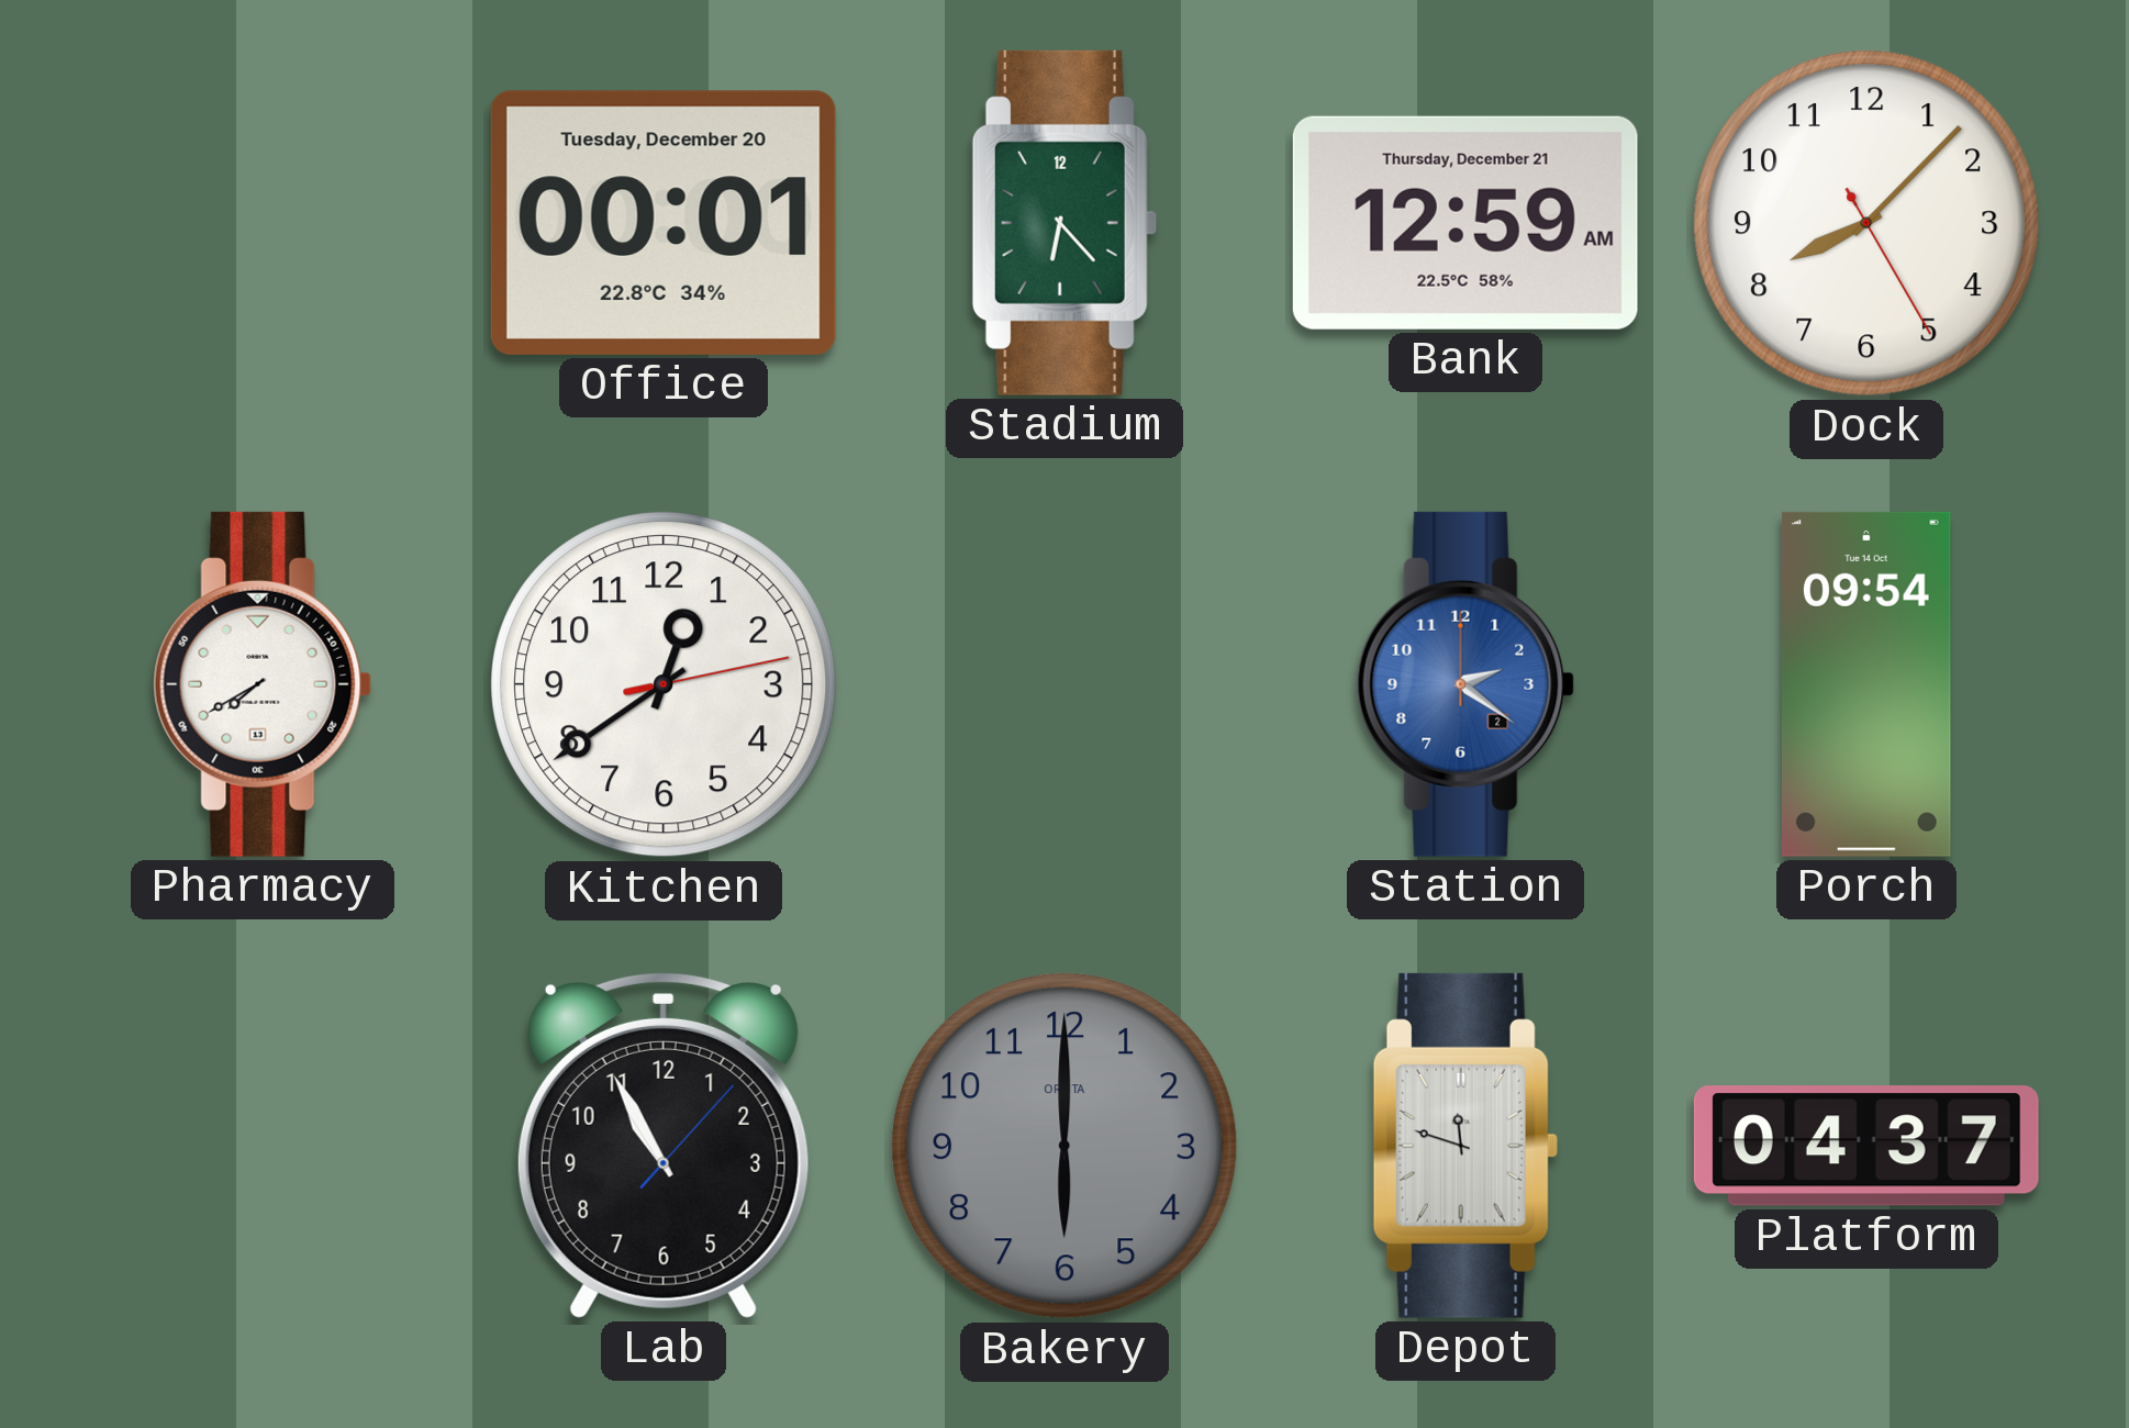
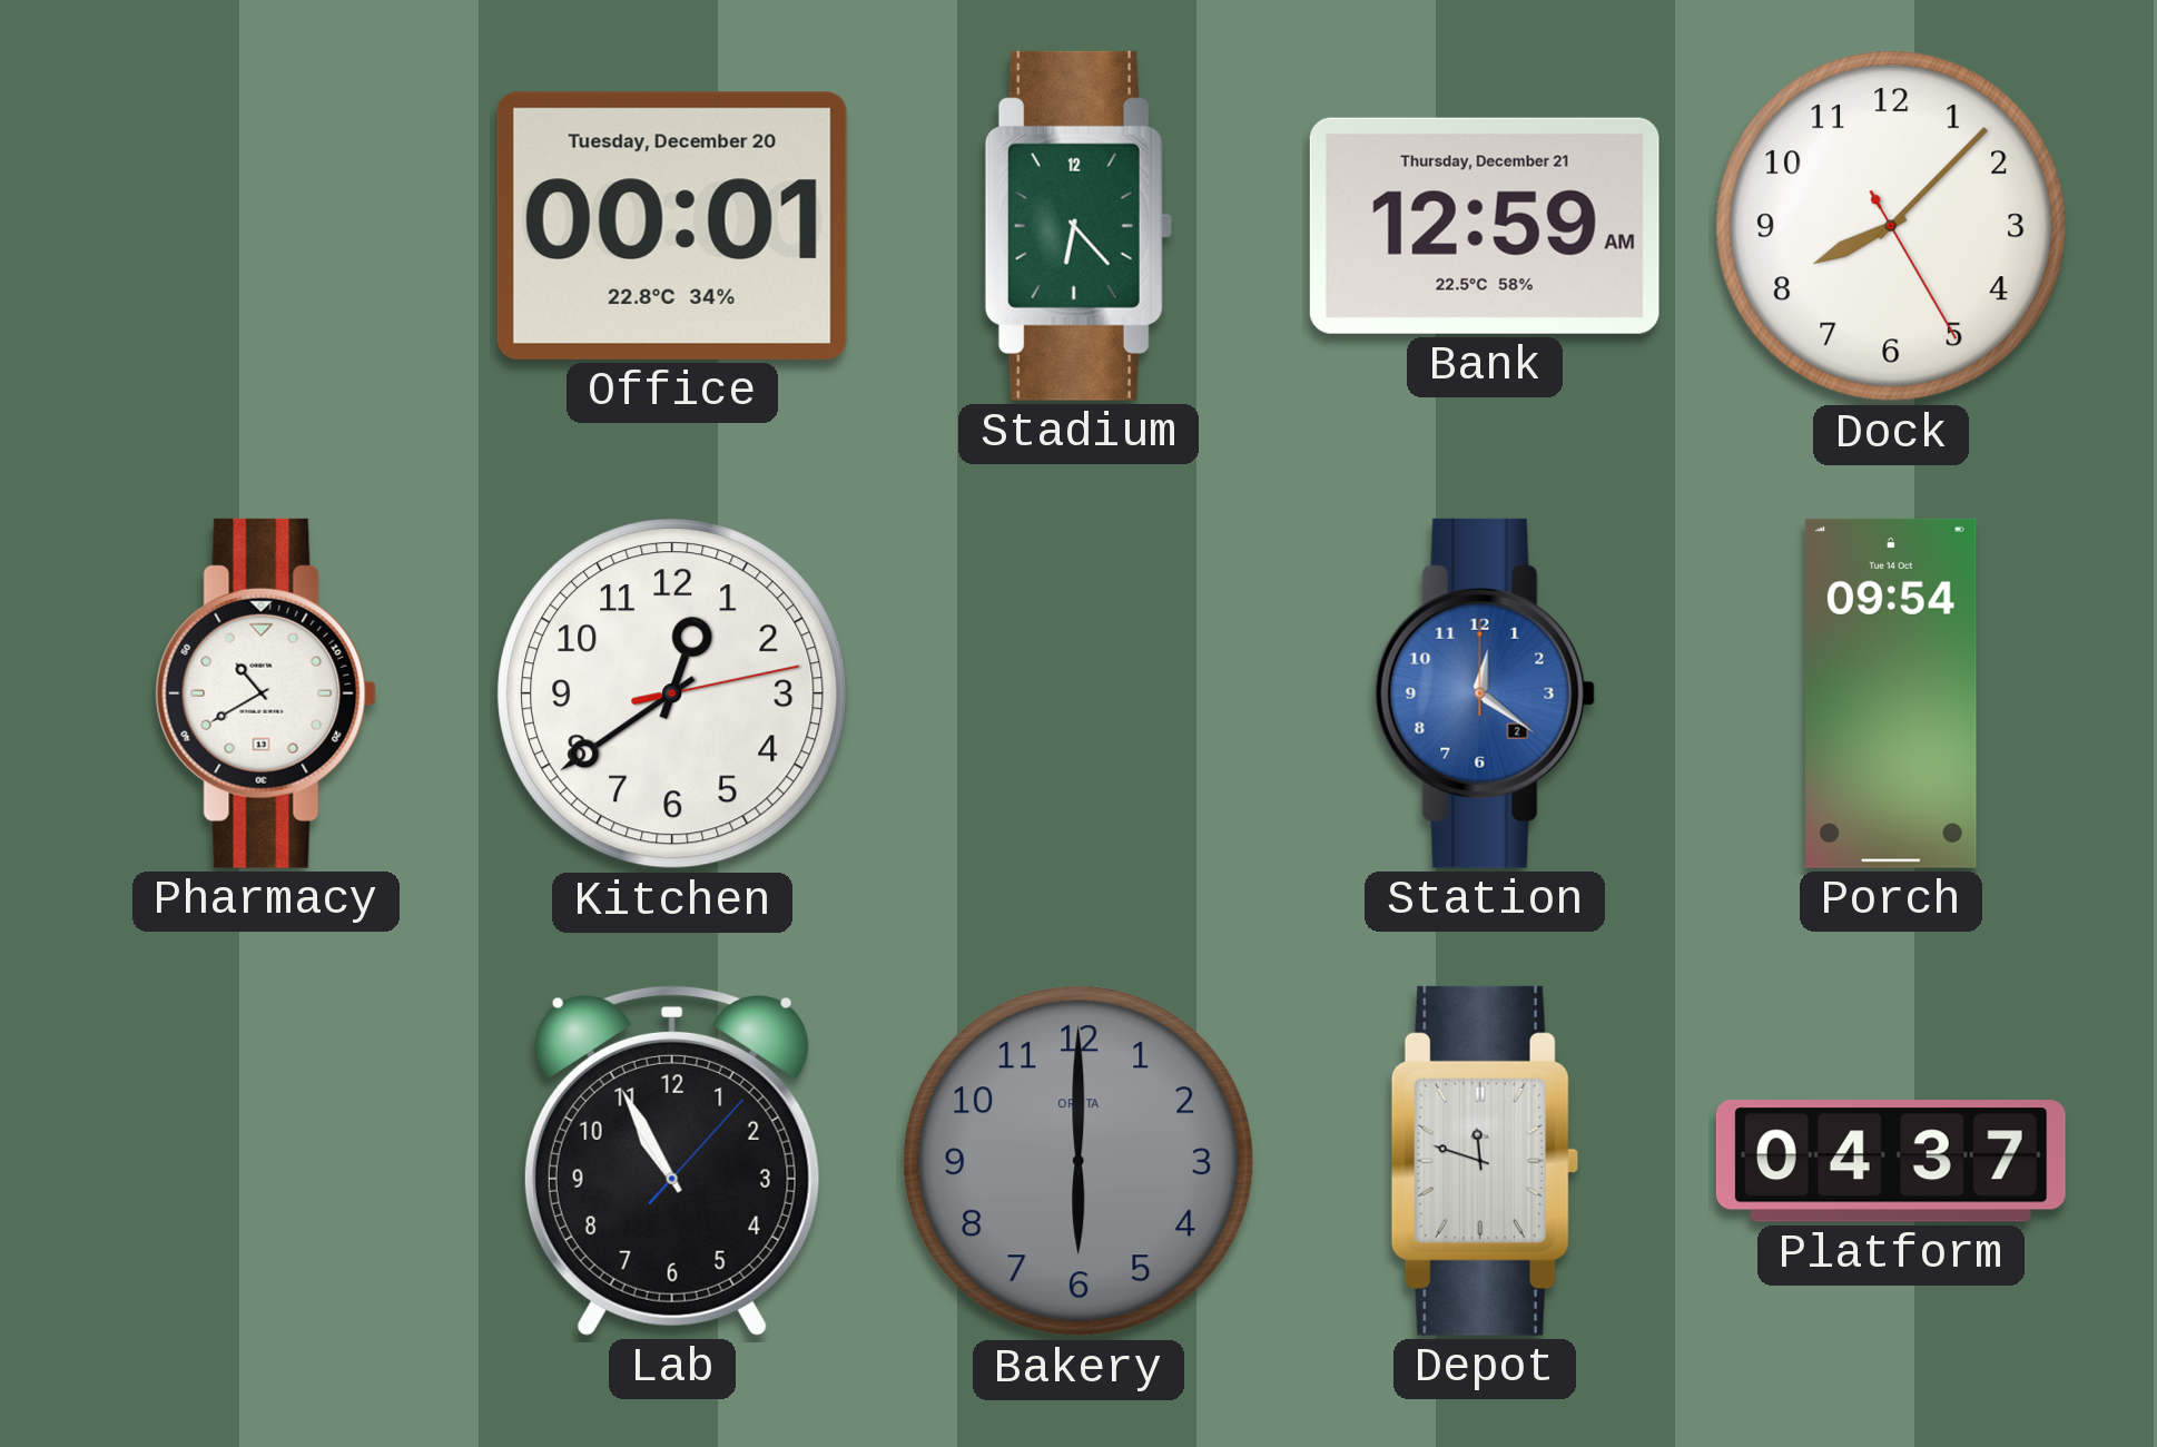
Pharmacy: 7:40 -> 10:40
Station: 2:21 -> 12:21
